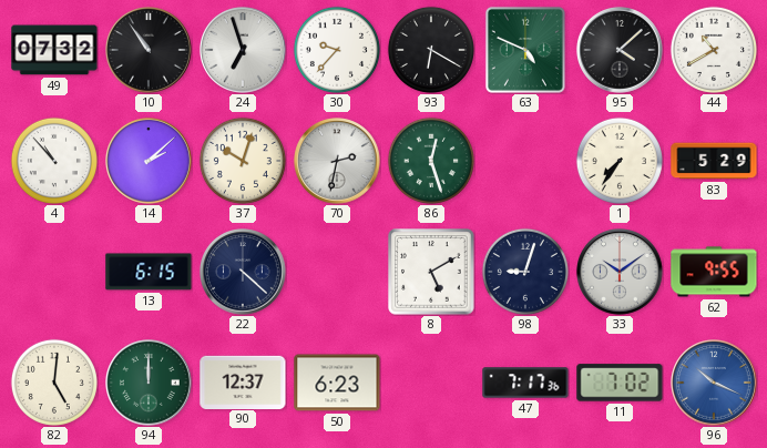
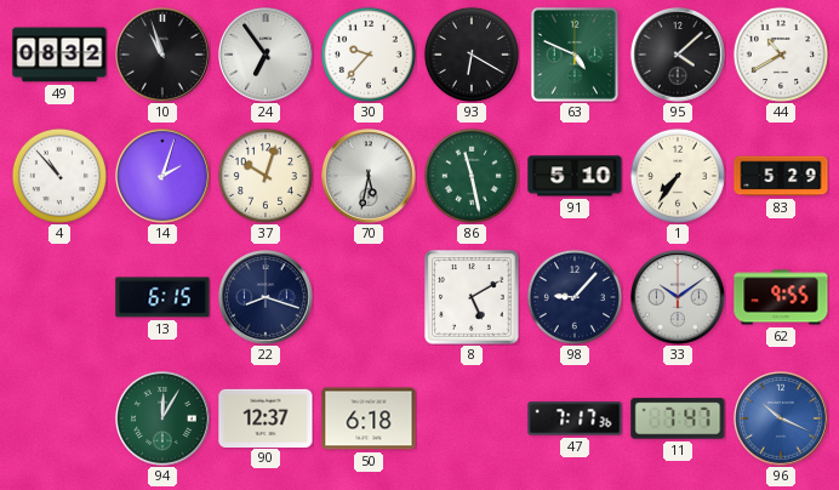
49: 07:32 -> 08:32
10: 10:54 -> 10:57
24: 6:57 -> 6:54
14: 2:08 -> 2:03
70: 2:32 -> 5:32
86: 12:27 -> 11:28
91: none -> 5:10
22: 4:22 -> 8:18
98: 9:03 -> 9:07
82: 5:01 -> none
94: 12:00 -> 12:05
50: 6:23 -> 6:18
11: 7:02 -> 7:47
